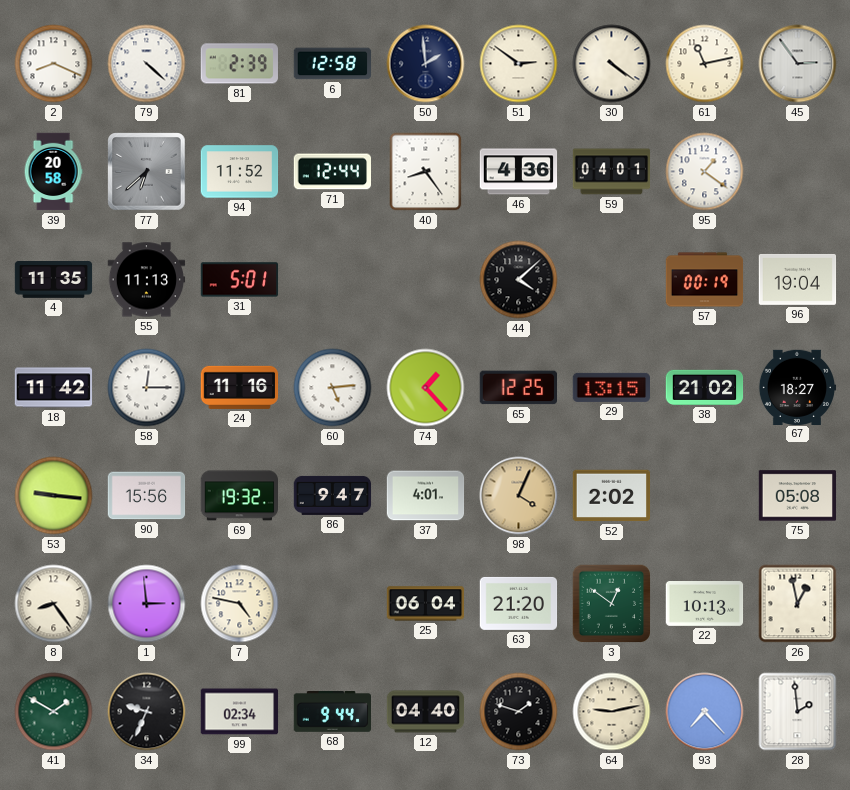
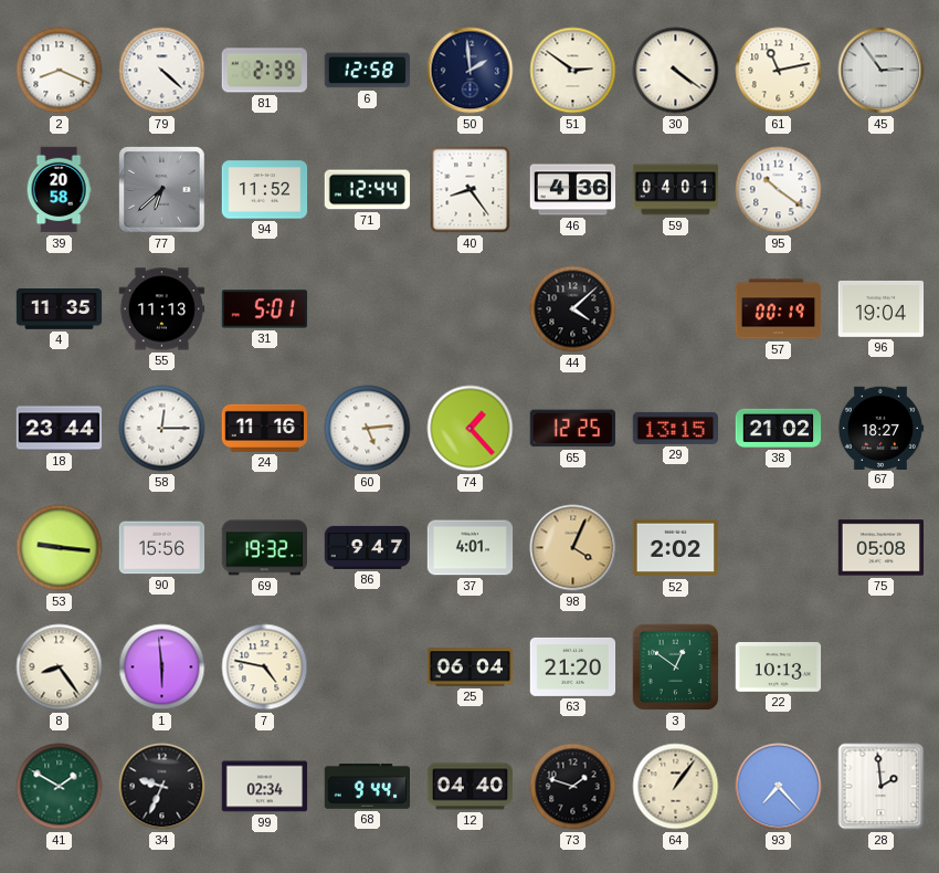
95: 1:21 -> 10:21
18: 11:42 -> 23:44
1: 2:59 -> 5:59
26: 12:58 -> none
64: 9:13 -> 1:06
